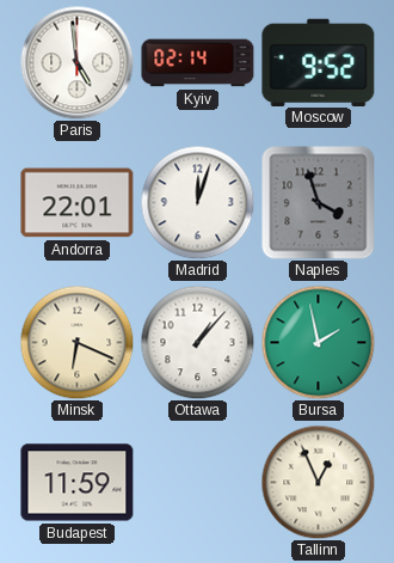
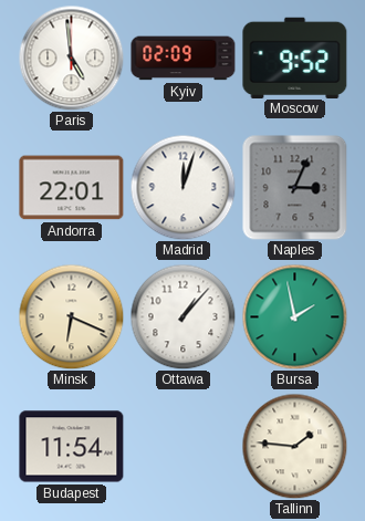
Kyiv: 02:14 -> 02:09
Naples: 3:57 -> 3:04
Budapest: 11:59 -> 11:54
Tallinn: 12:56 -> 1:46
